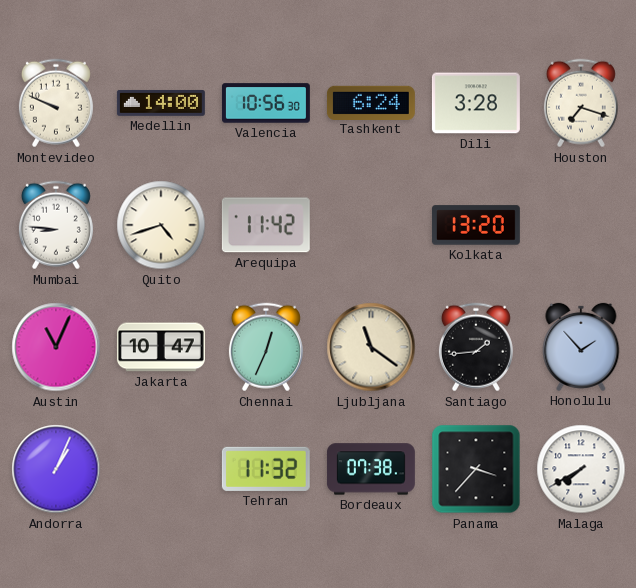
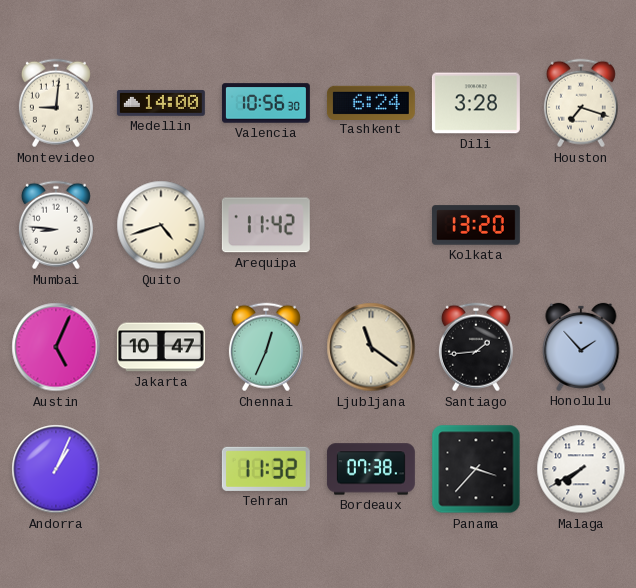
Montevideo: 9:49 -> 9:01
Austin: 11:04 -> 5:04
